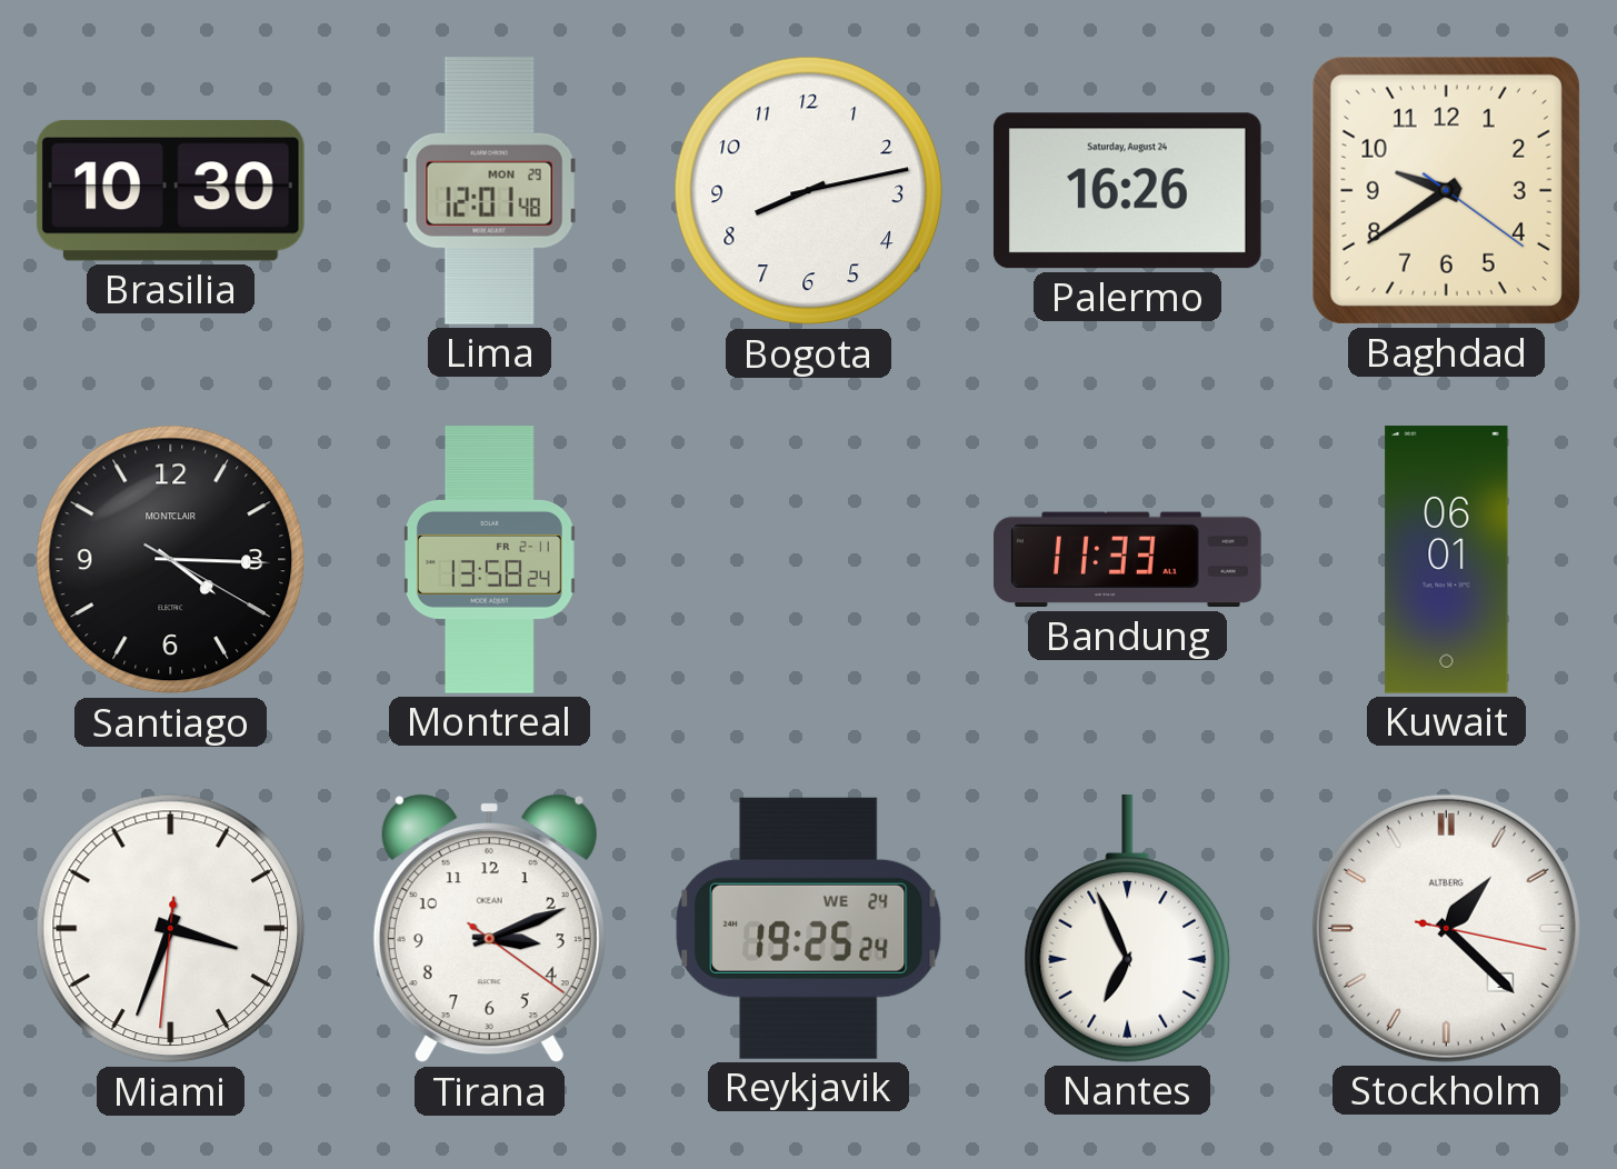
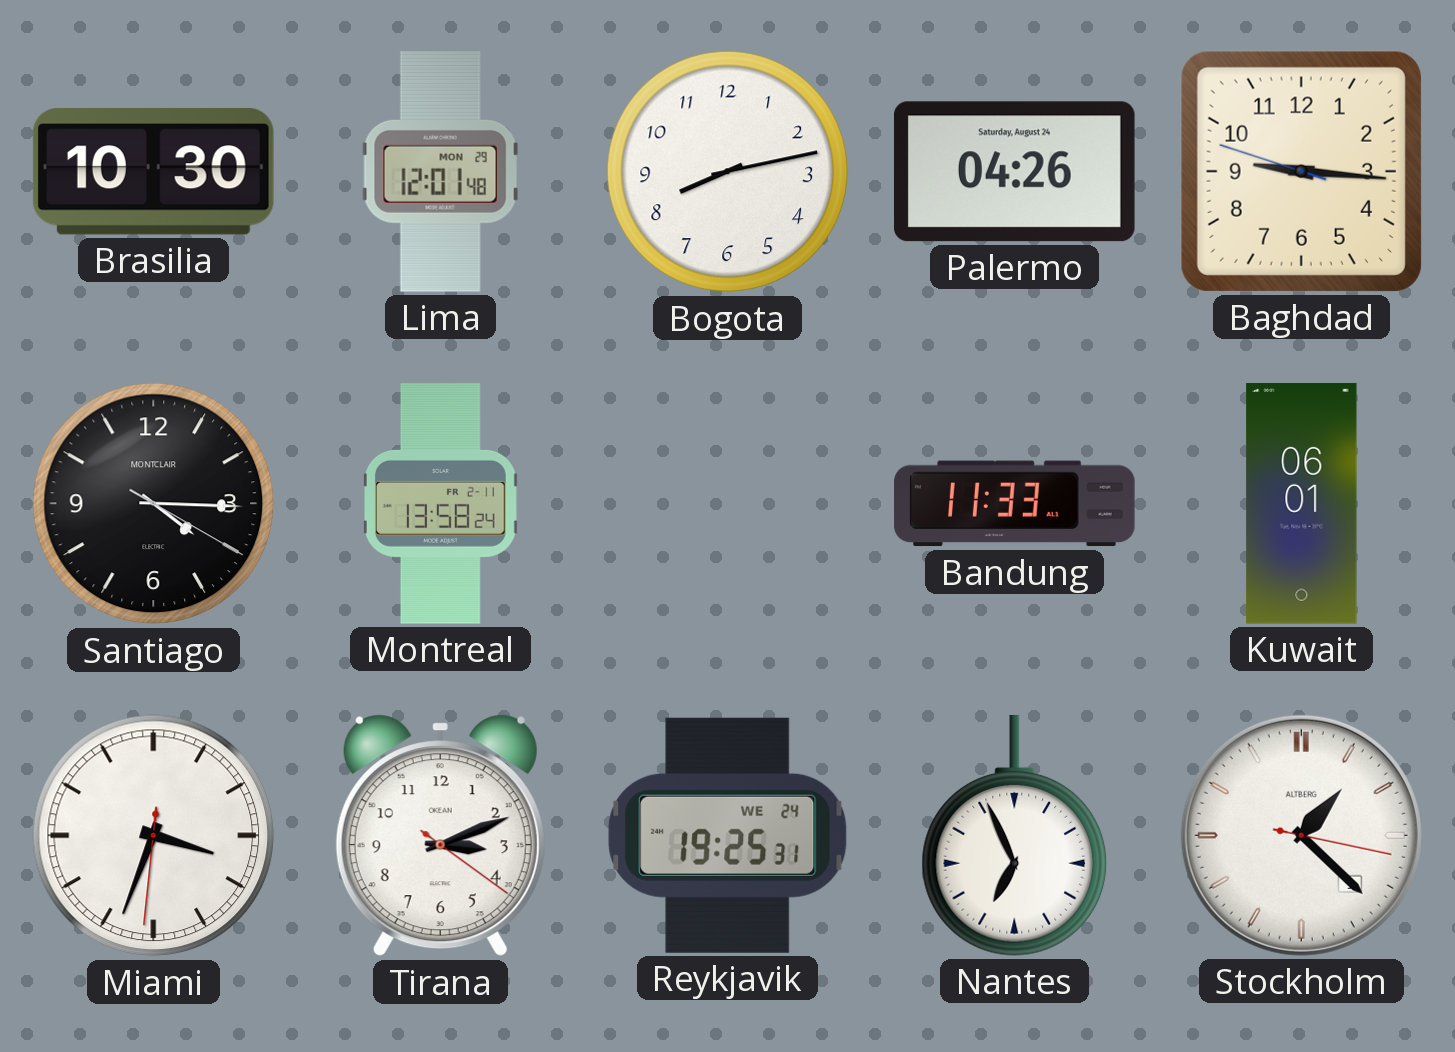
Palermo: 16:26 -> 04:26
Baghdad: 9:39 -> 9:15
Reykjavik: 19:25:24 -> 19:25:31
